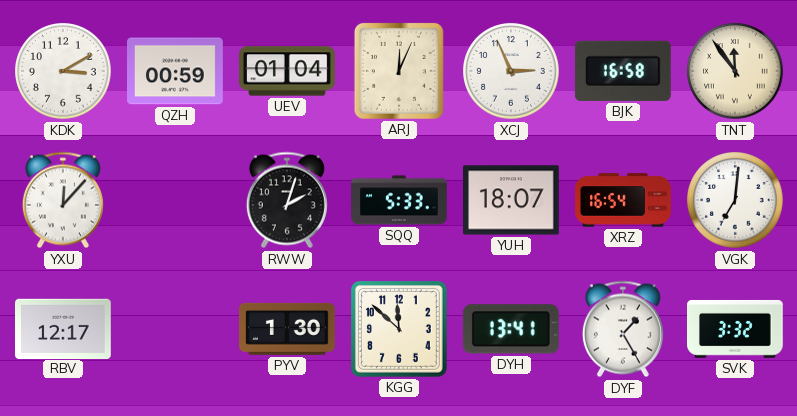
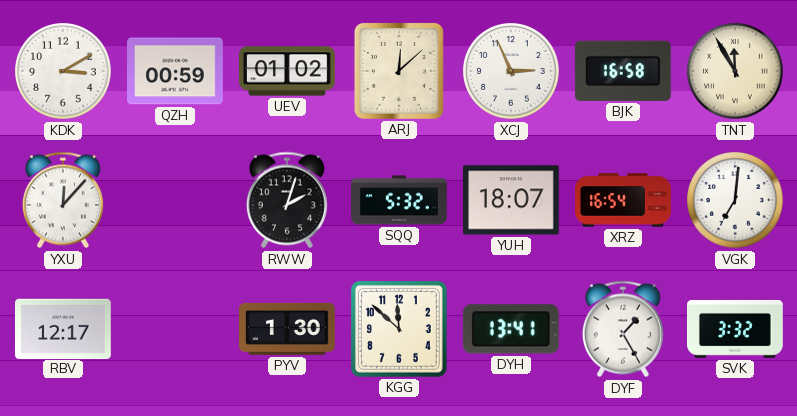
UEV: 01:04 -> 01:02
ARJ: 12:04 -> 12:08
TNT: 11:54 -> 11:55
SQQ: 5:33 -> 5:32
